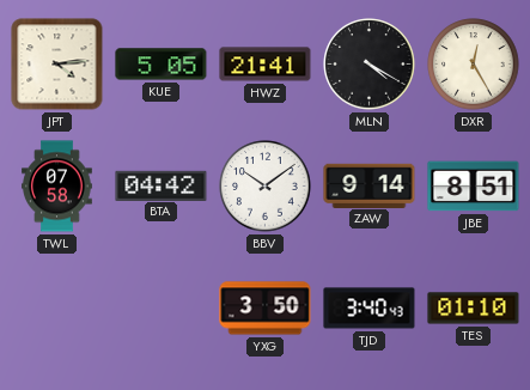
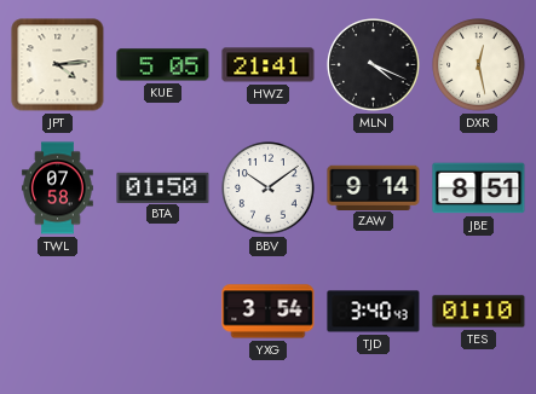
MLN: 4:20 -> 4:19
DXR: 12:25 -> 12:28
BTA: 04:42 -> 01:50
YXG: 3:50 -> 3:54
